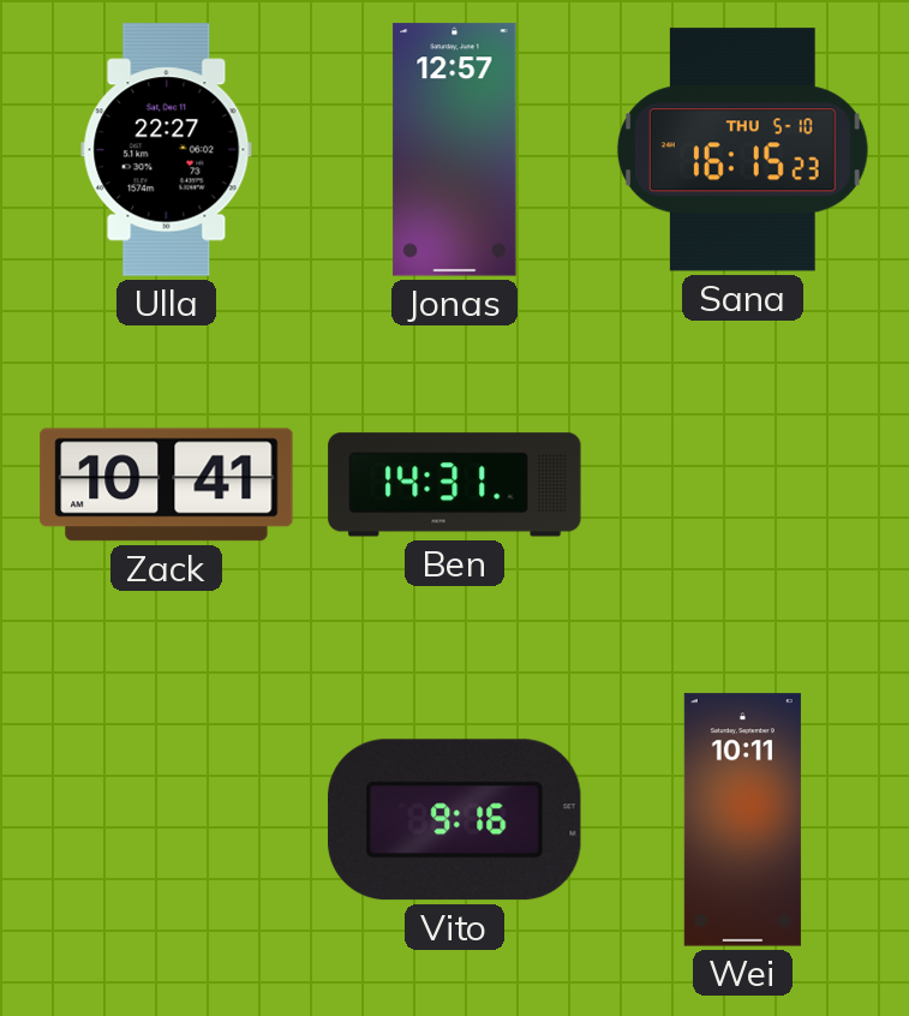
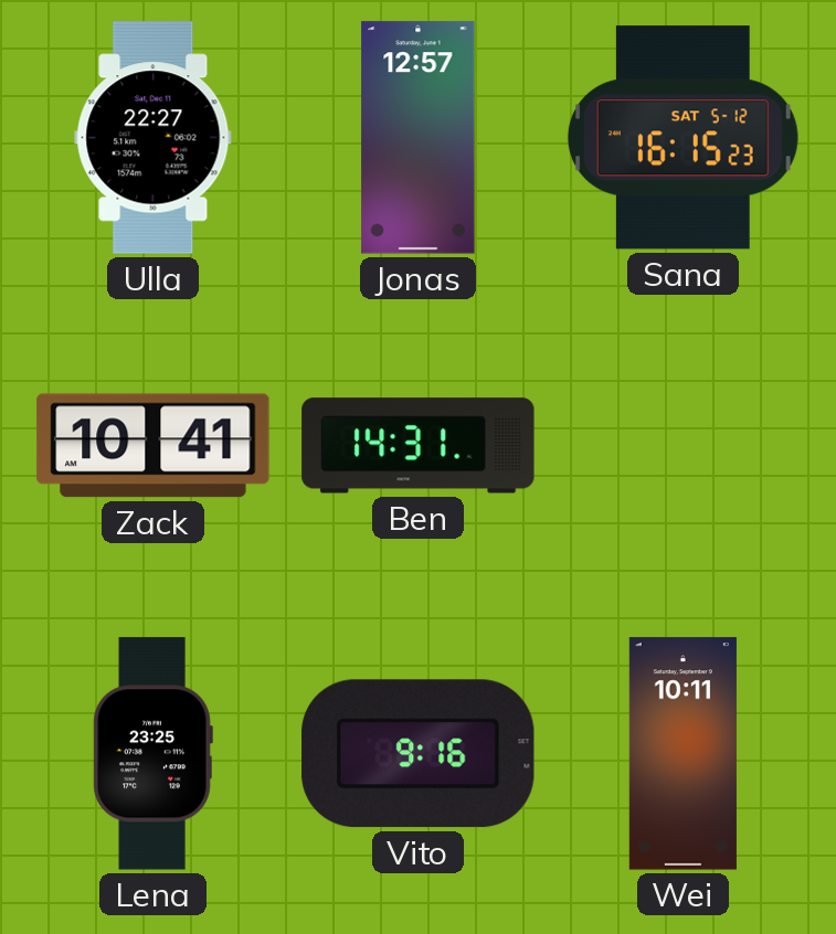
Sana date: THU 5-10 -> SAT 5-12
Lena: none -> 23:25
